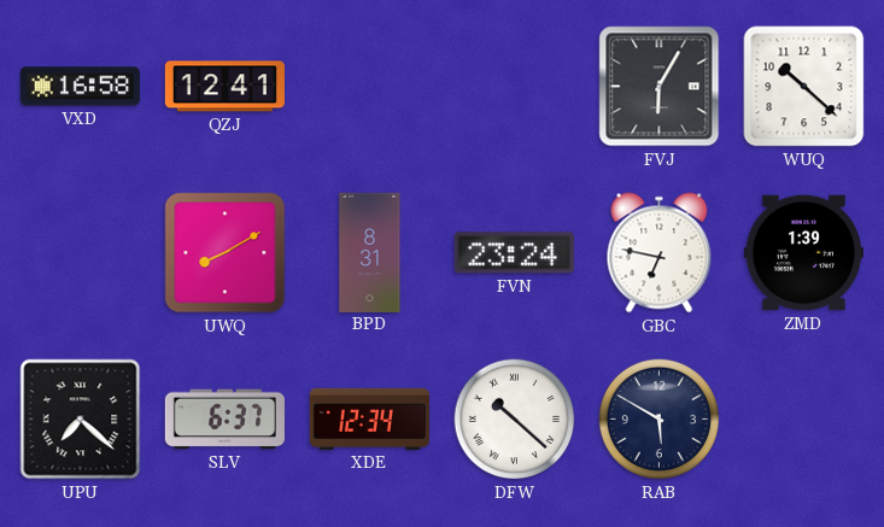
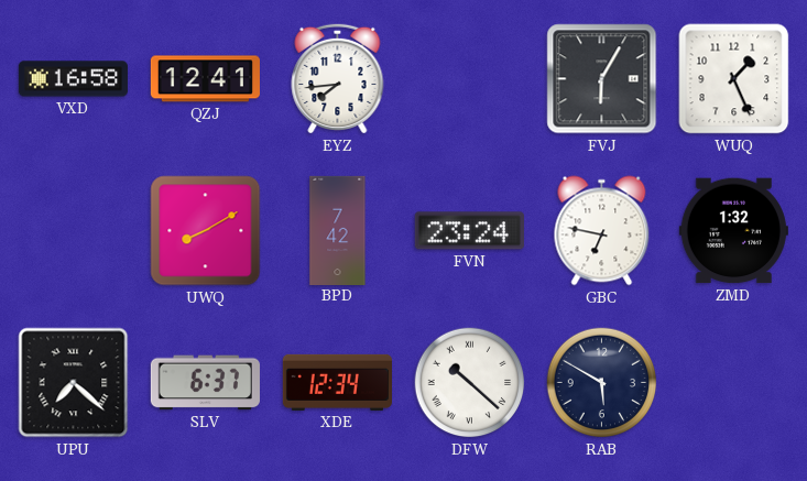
EYZ: none -> 7:44
WUQ: 10:22 -> 1:26
BPD: 8:31 -> 7:42
ZMD: 1:39 -> 1:32
